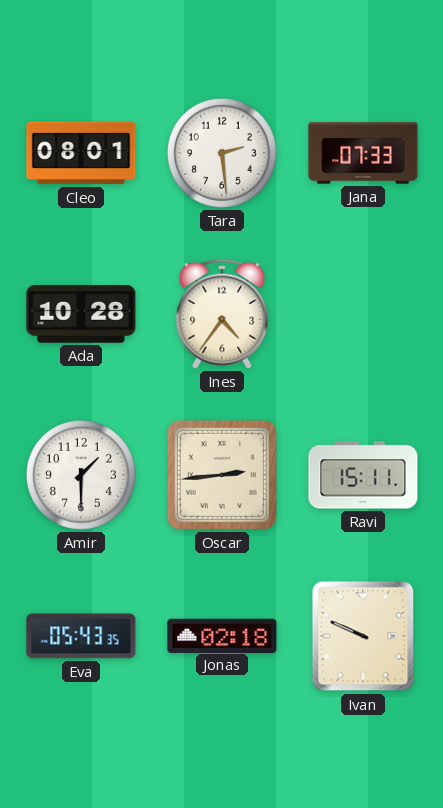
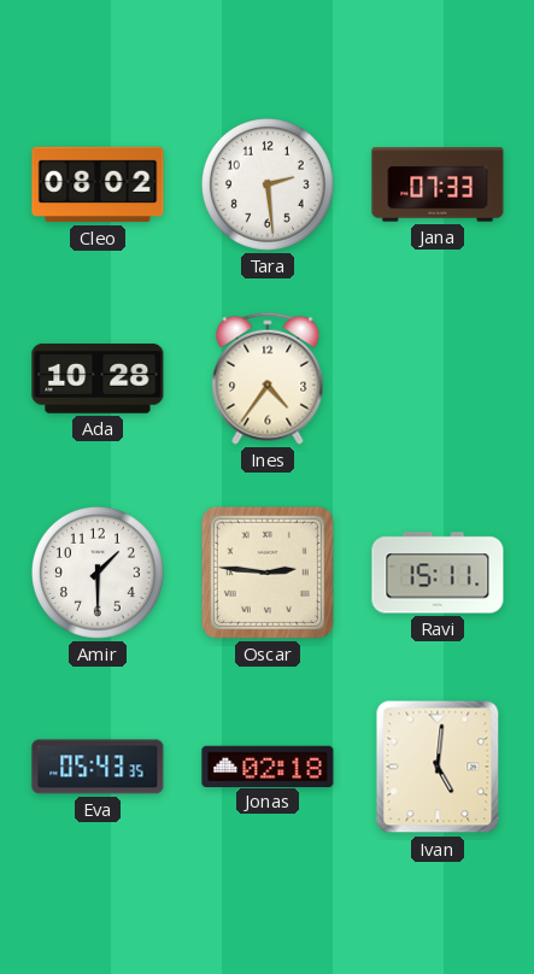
Cleo: 08:01 -> 08:02
Oscar: 2:44 -> 2:46
Ivan: 9:49 -> 5:01
